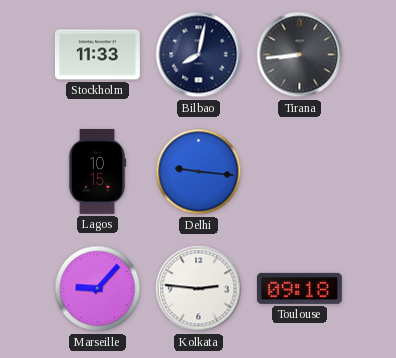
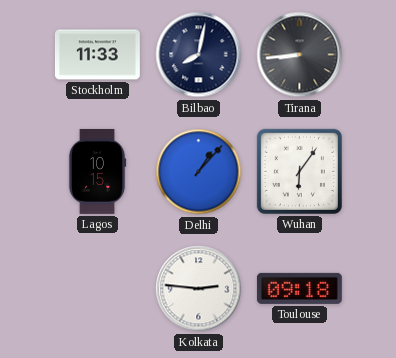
Delhi: 9:16 -> 1:07
Wuhan: none -> 6:06
Marseille: 9:07 -> none
